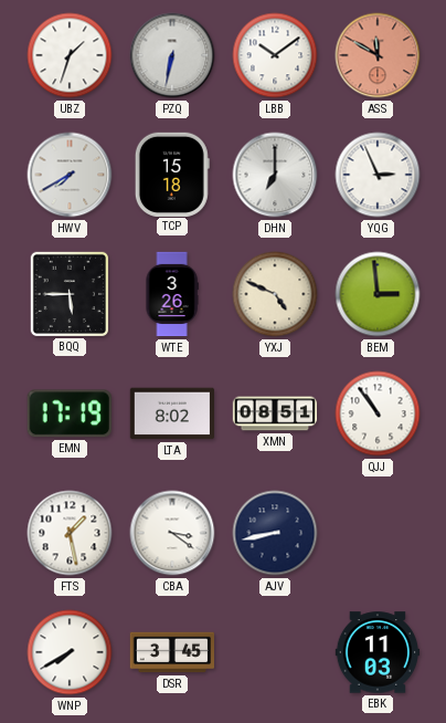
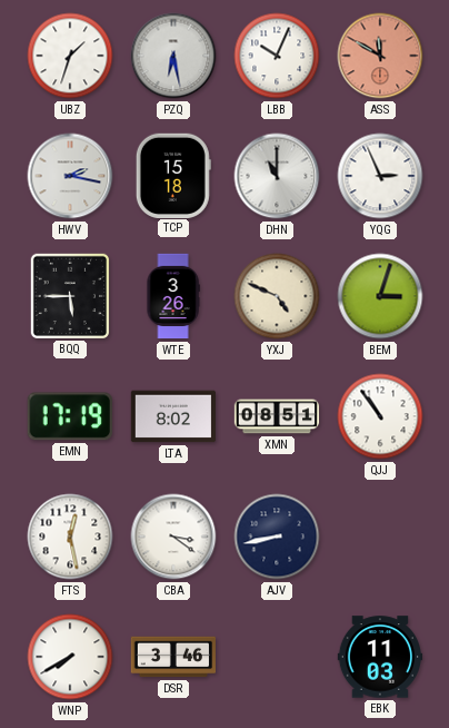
PZQ: 6:32 -> 6:28
LBB: 10:09 -> 10:04
HWV: 7:40 -> 2:17
DHN: 7:00 -> 11:00
BEM: 2:59 -> 3:03
FTS: 1:28 -> 12:28
DSR: 3:45 -> 3:46
